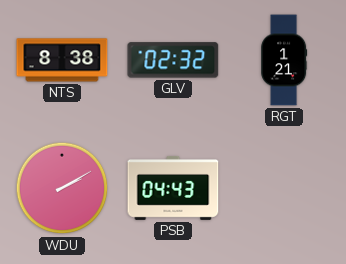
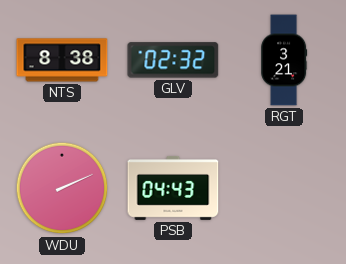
RGT: 1:21 -> 3:21
WDU: 2:10 -> 2:11
